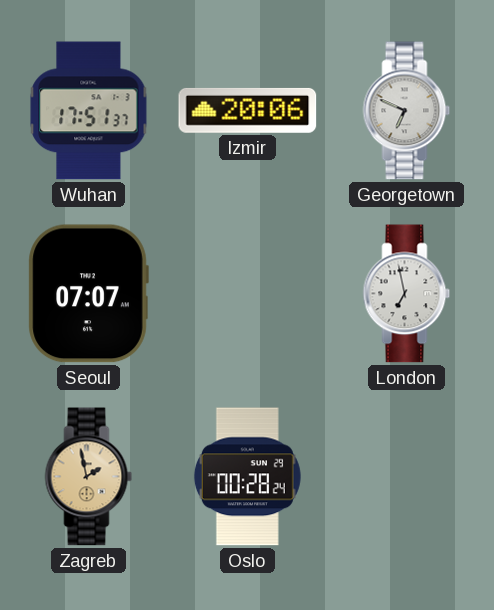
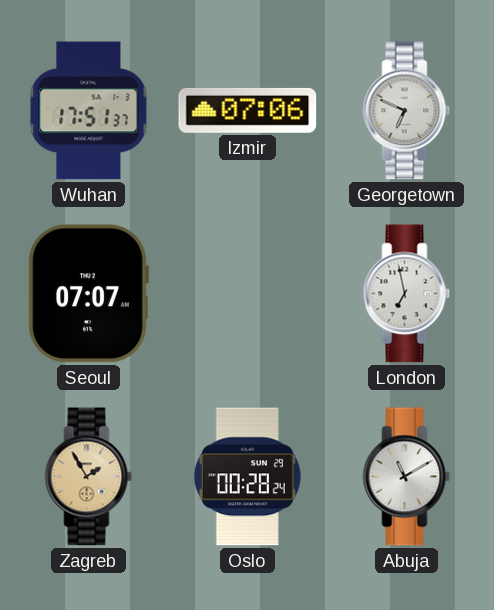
Izmir: 20:06 -> 07:06
Zagreb: 1:58 -> 1:55
Abuja: none -> 11:10
